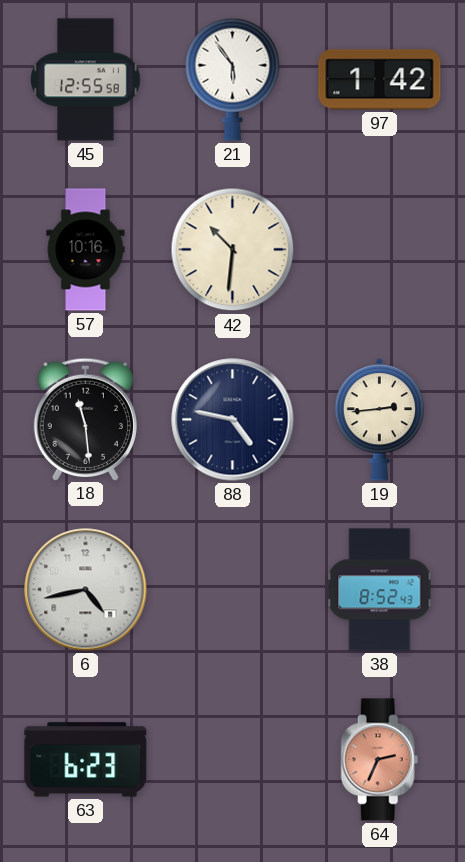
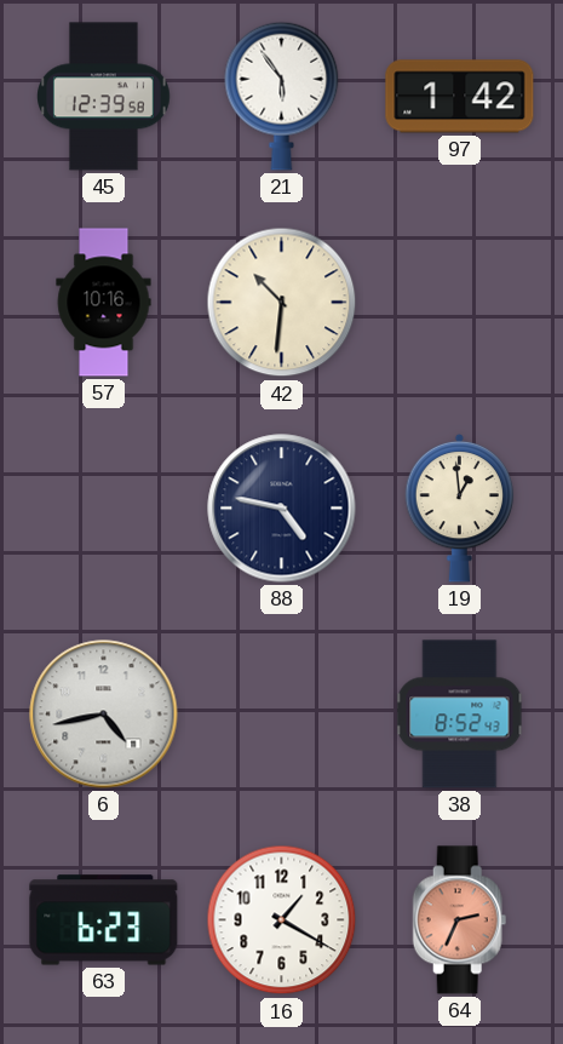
45: 12:55 -> 12:39
18: 11:29 -> none
19: 2:44 -> 12:59
16: none -> 1:20
